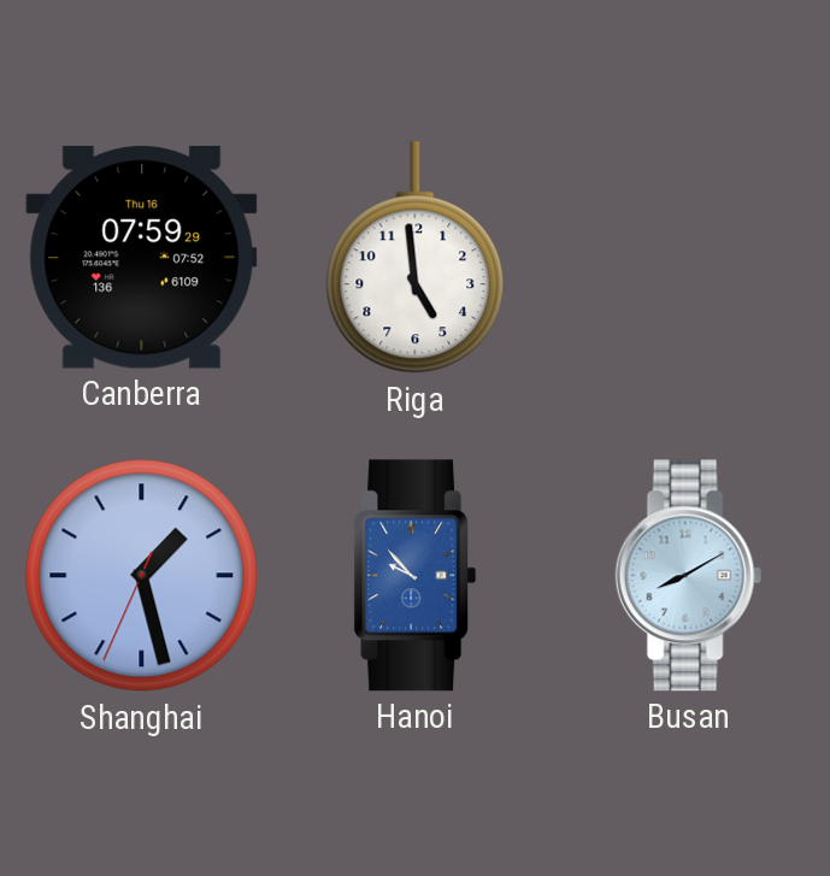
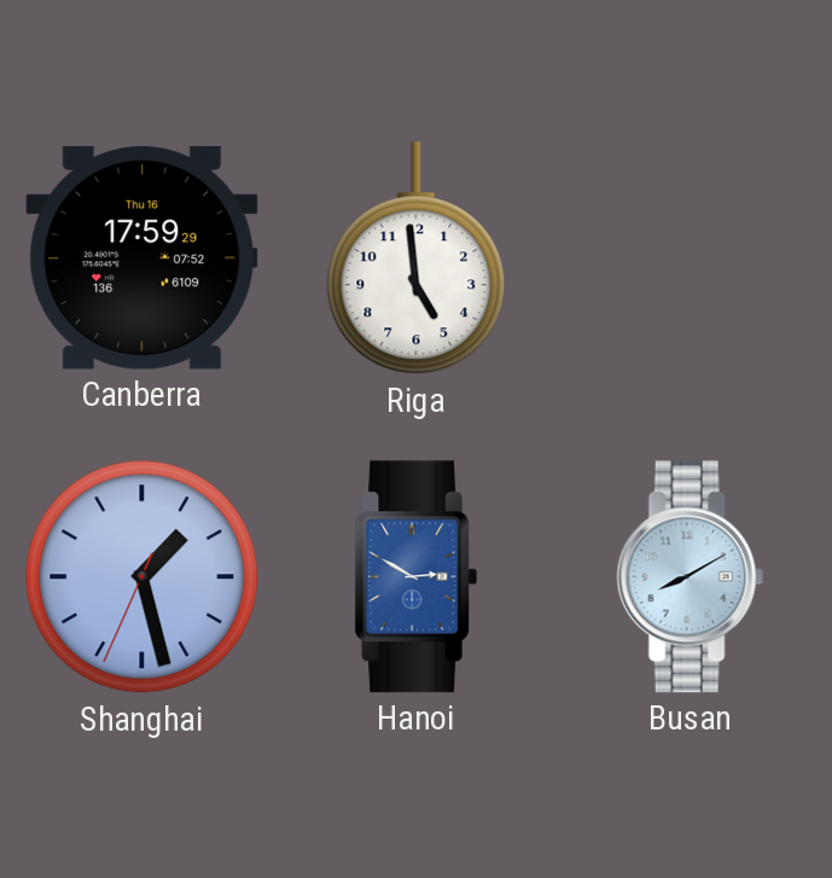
Canberra: 07:59 -> 17:59
Hanoi: 9:53 -> 2:50
